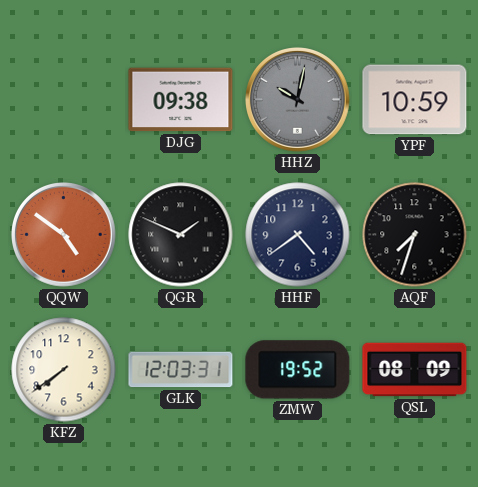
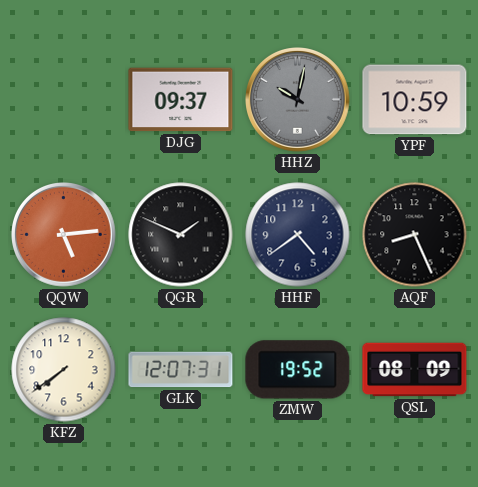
DJG: 09:38 -> 09:37
QQW: 4:51 -> 5:14
AQF: 7:33 -> 8:26
GLK: 12:03 -> 12:07
